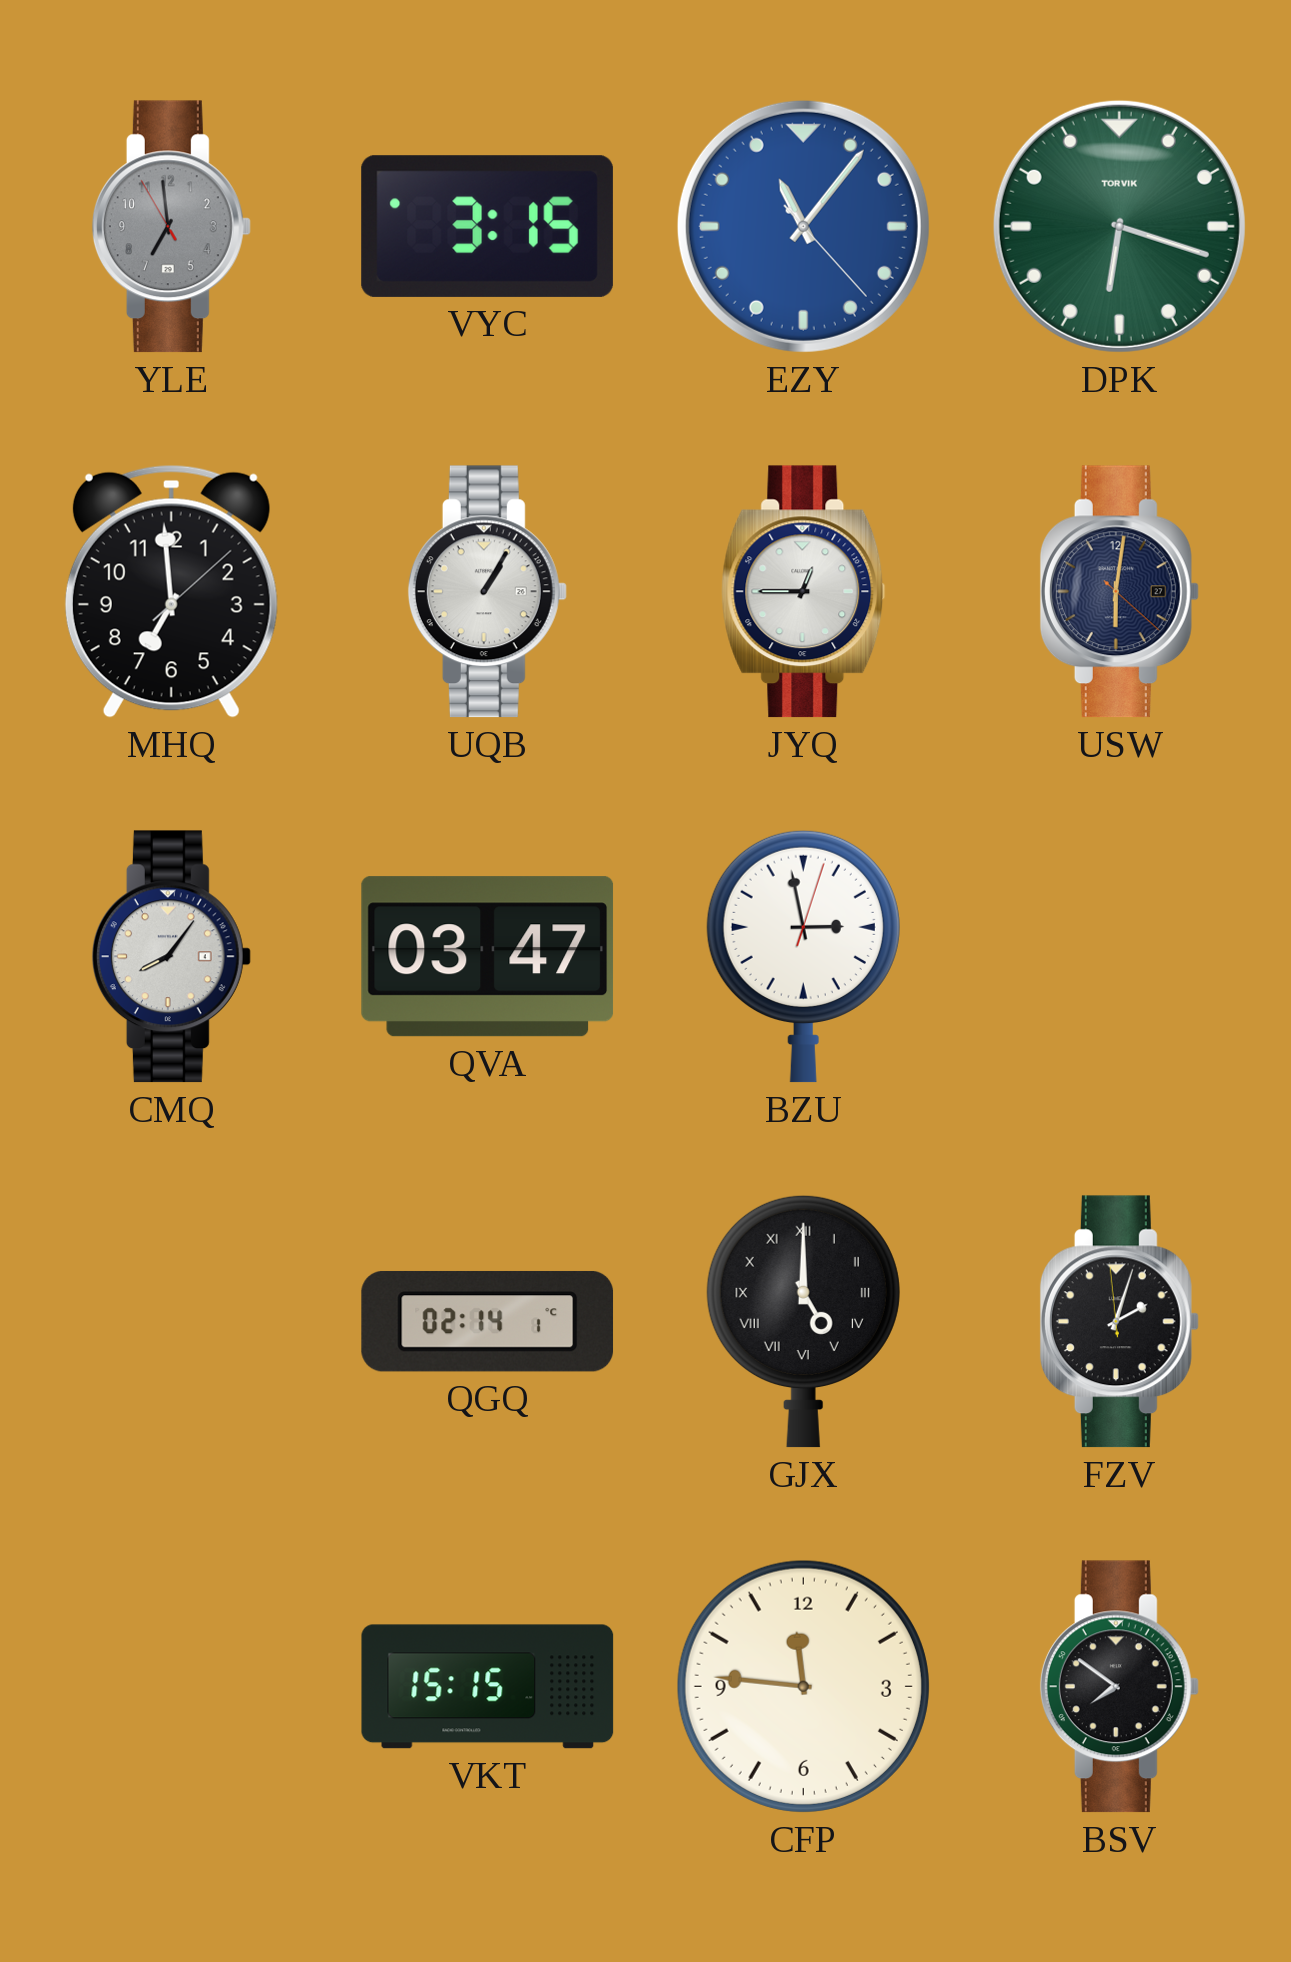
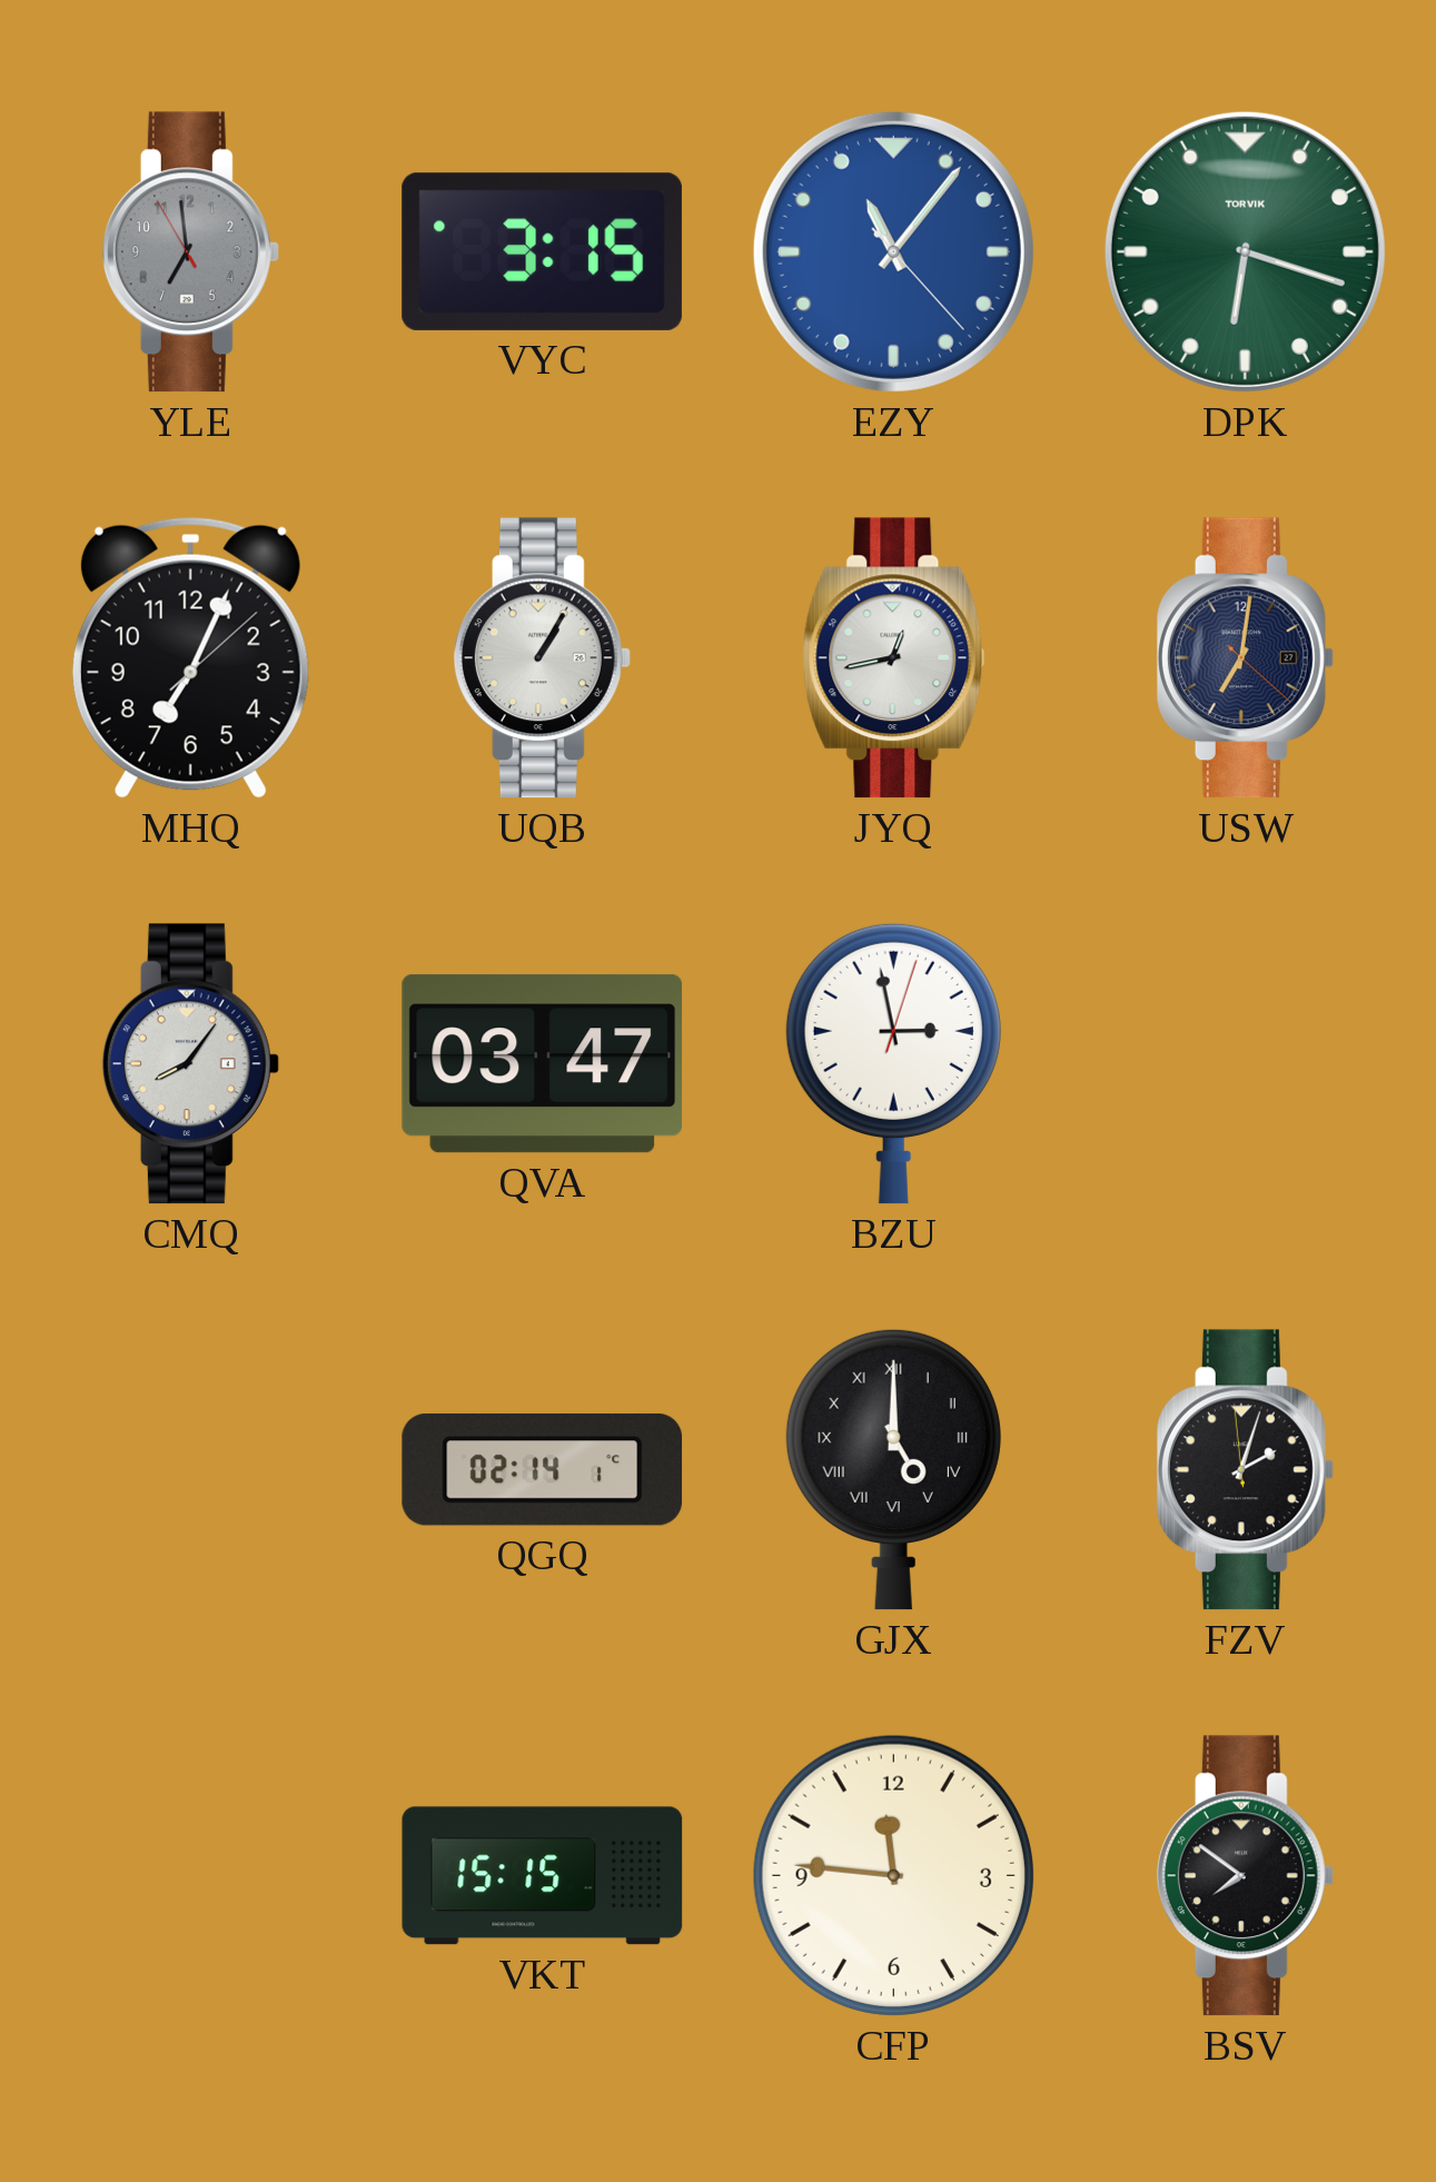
MHQ: 6:59 -> 7:04
JYQ: 12:45 -> 12:43
USW: 6:01 -> 7:01
